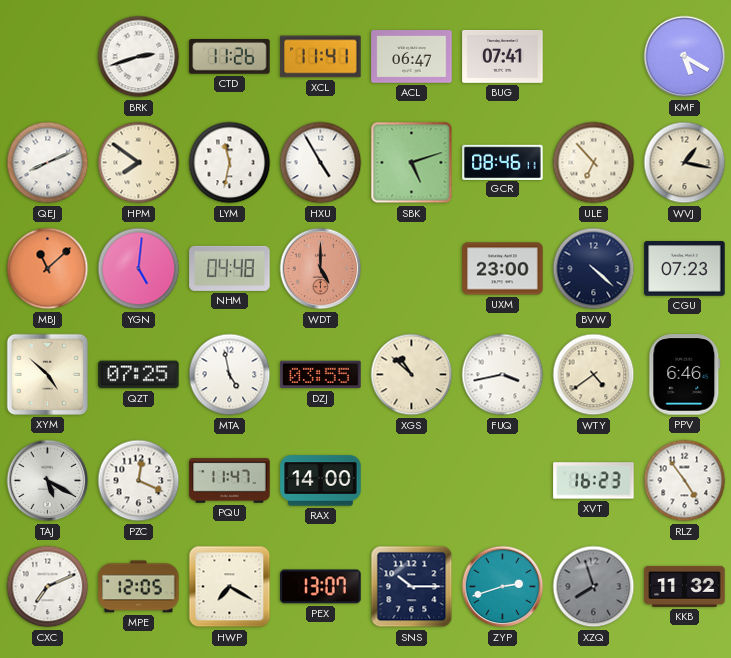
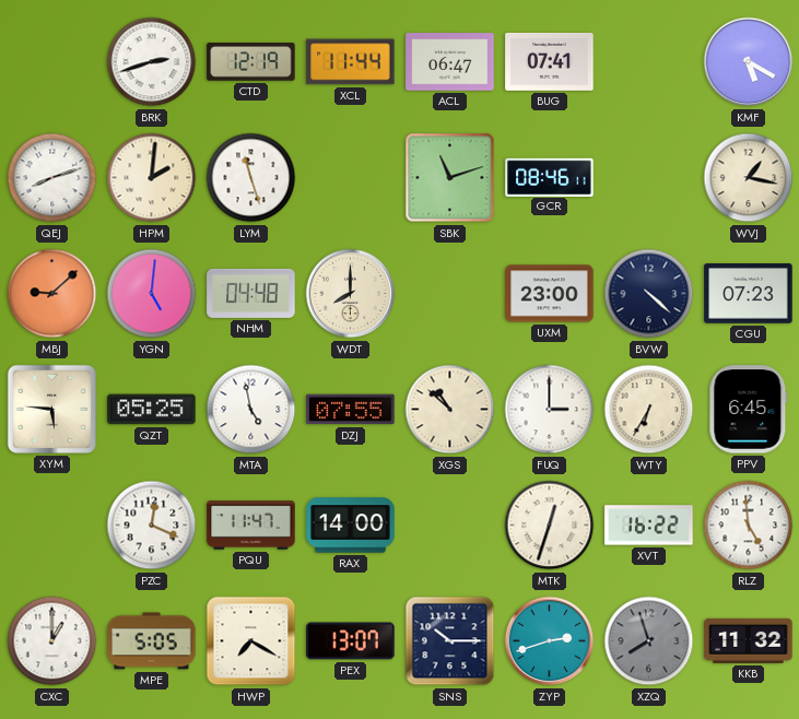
CTD: 11:26 -> 12:19
XCL: 11:41 -> 11:44
QEJ: 8:11 -> 8:12
HPM: 7:51 -> 2:01
LYM: 11:32 -> 11:27
HXU: 4:55 -> none
SBK: 5:12 -> 11:12
ULE: 6:53 -> none
MBJ: 11:08 -> 9:08
WDT: 5:00 -> 8:00
WDT dial: salmon -> cream
XYM: 4:52 -> 5:46
QZT: 07:25 -> 05:25
DZJ: 03:55 -> 07:55
FUQ: 3:43 -> 3:00
WTY: 4:39 -> 6:35
PPV: 6:46 -> 6:45
TAJ: 5:20 -> none
MTK: none -> 12:33
XVT: 16:23 -> 16:22
RLZ: 4:54 -> 4:59
CXC: 7:11 -> 1:00
MPE: 12:05 -> 5:05
